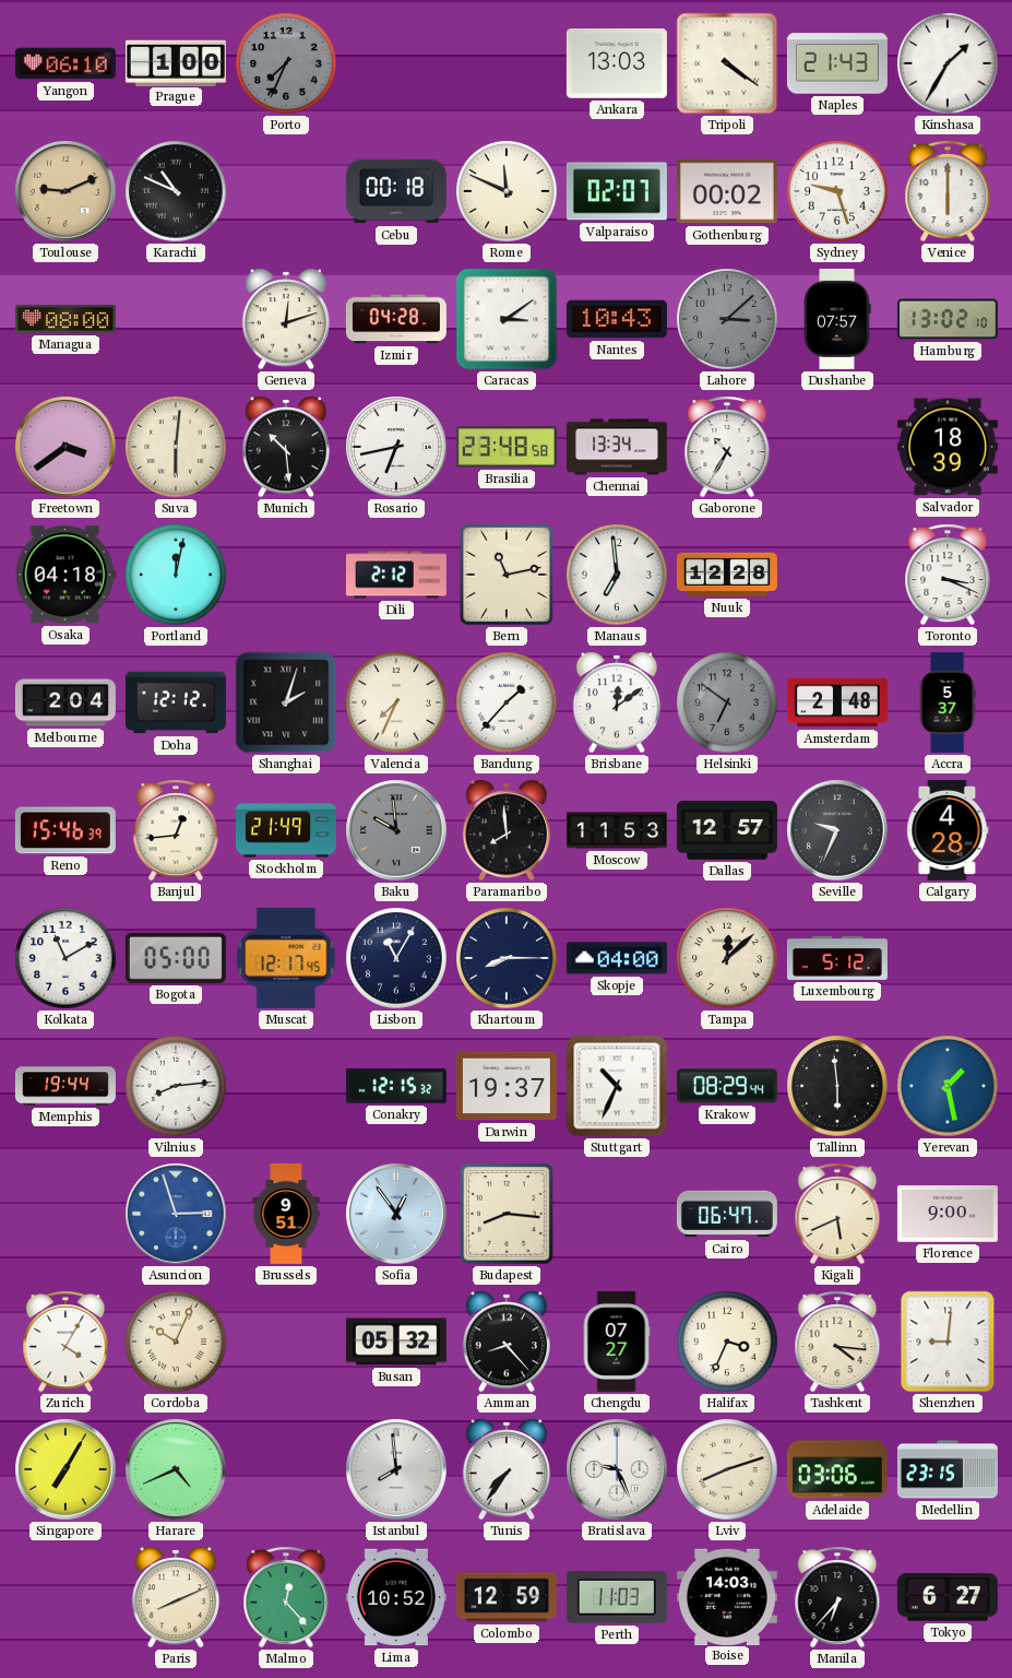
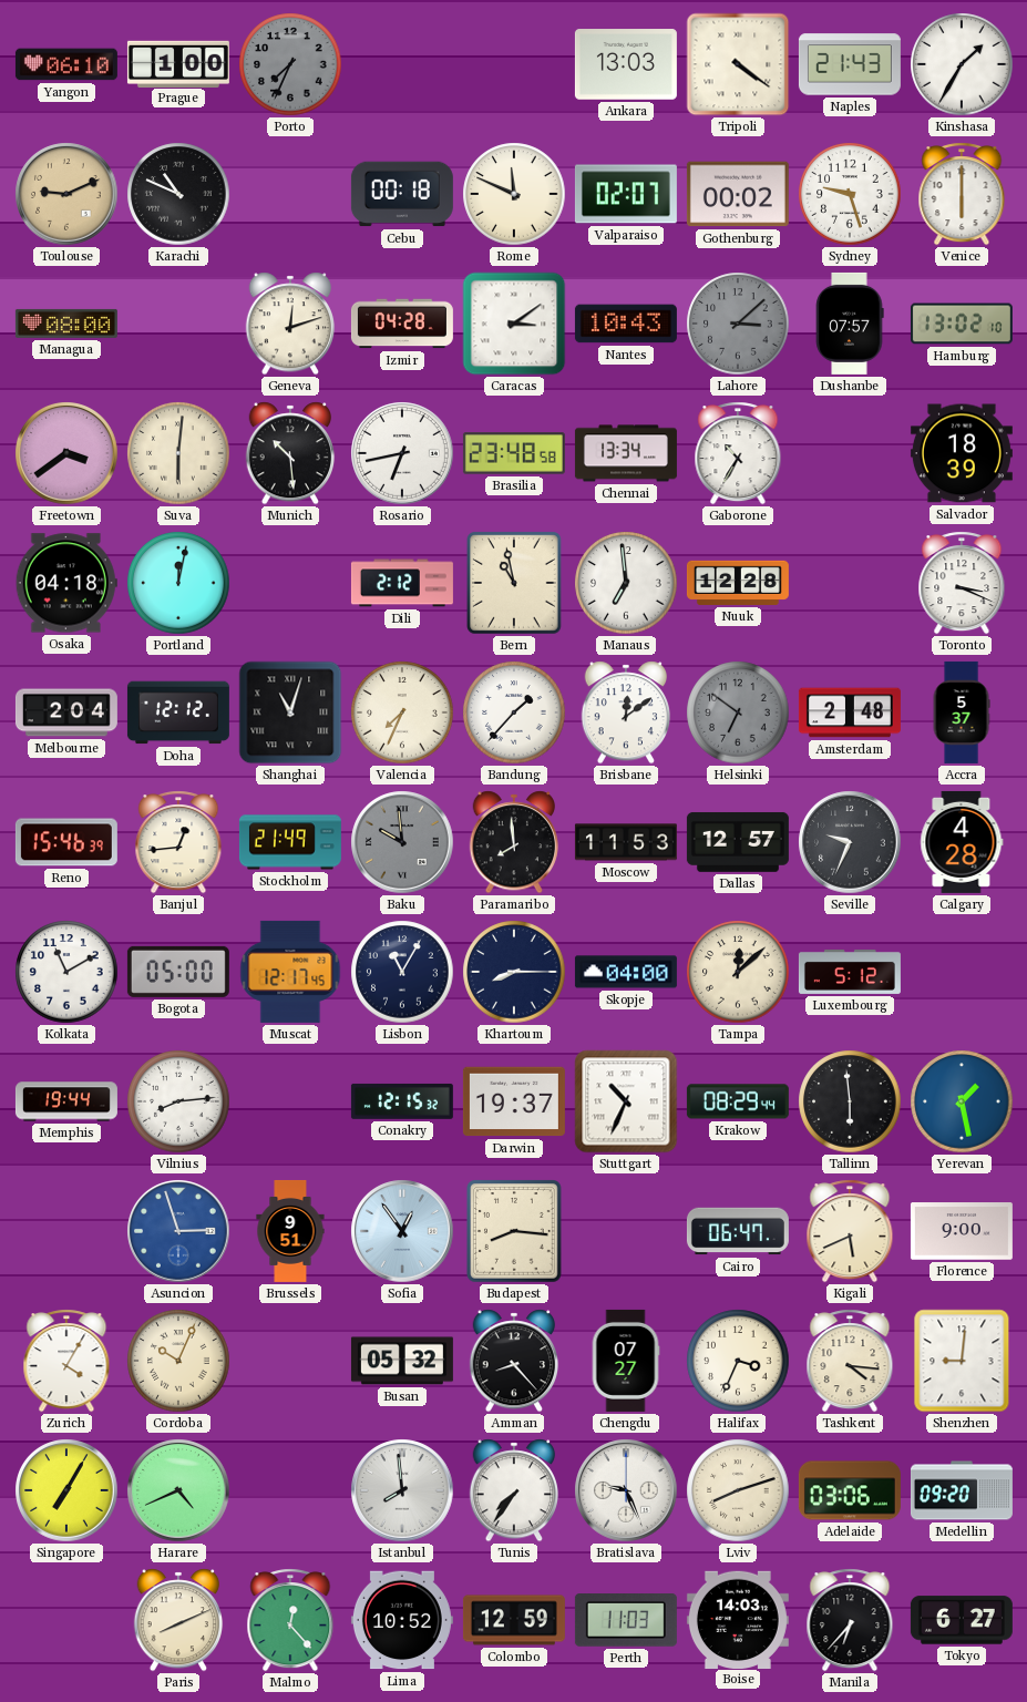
Bern: 11:13 -> 10:58
Shanghai: 2:03 -> 11:03
Medellin: 23:15 -> 09:20
